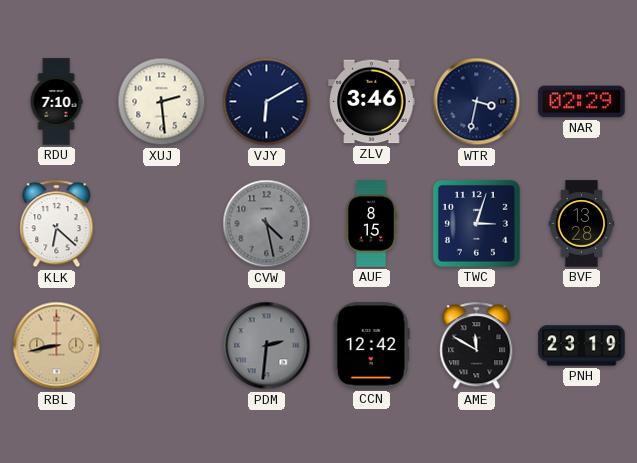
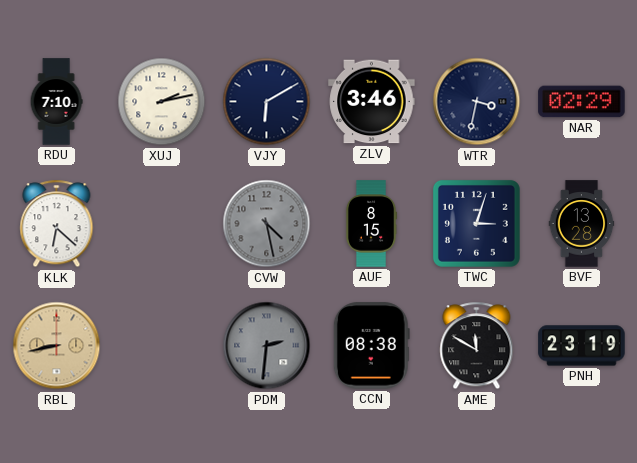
XUJ: 2:29 -> 2:13
CCN: 12:42 -> 08:38
